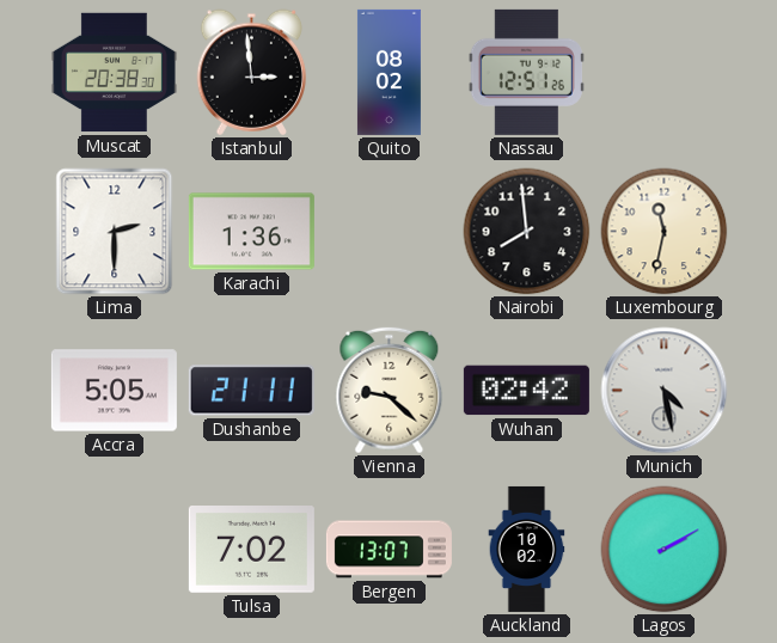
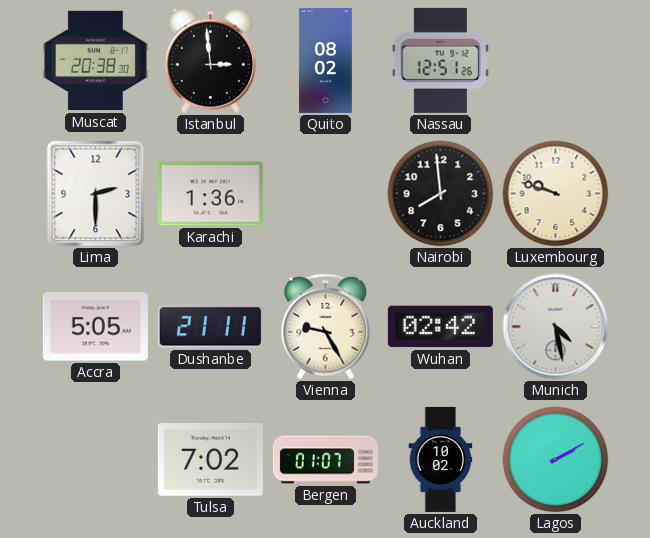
Luxembourg: 11:32 -> 9:48
Vienna: 9:22 -> 9:25
Bergen: 13:07 -> 01:07
